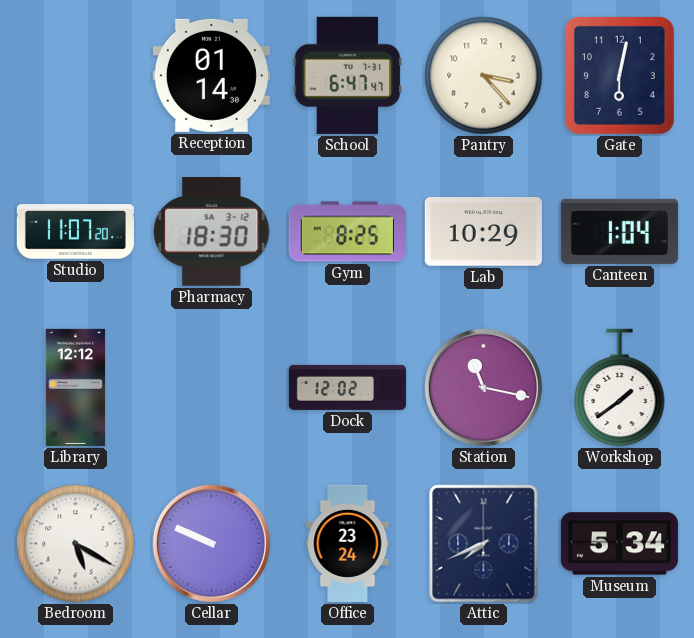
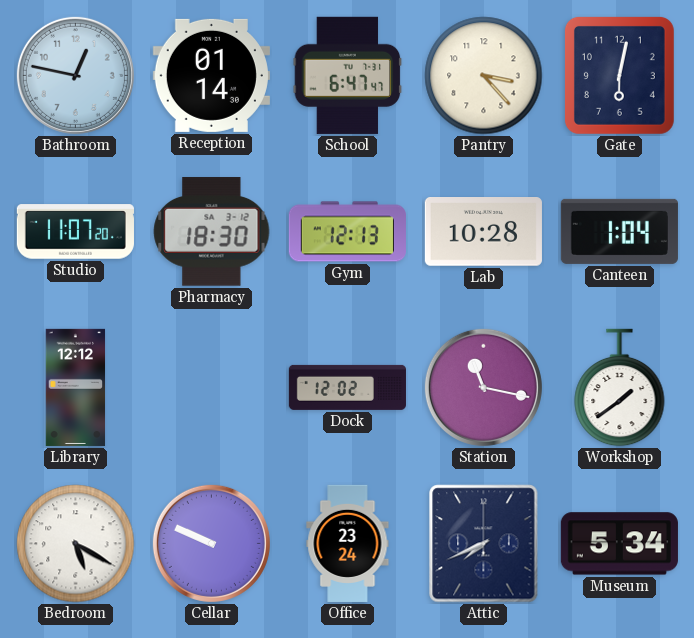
Bathroom: none -> 12:47
Gym: 8:25 -> 12:13
Lab: 10:29 -> 10:28
